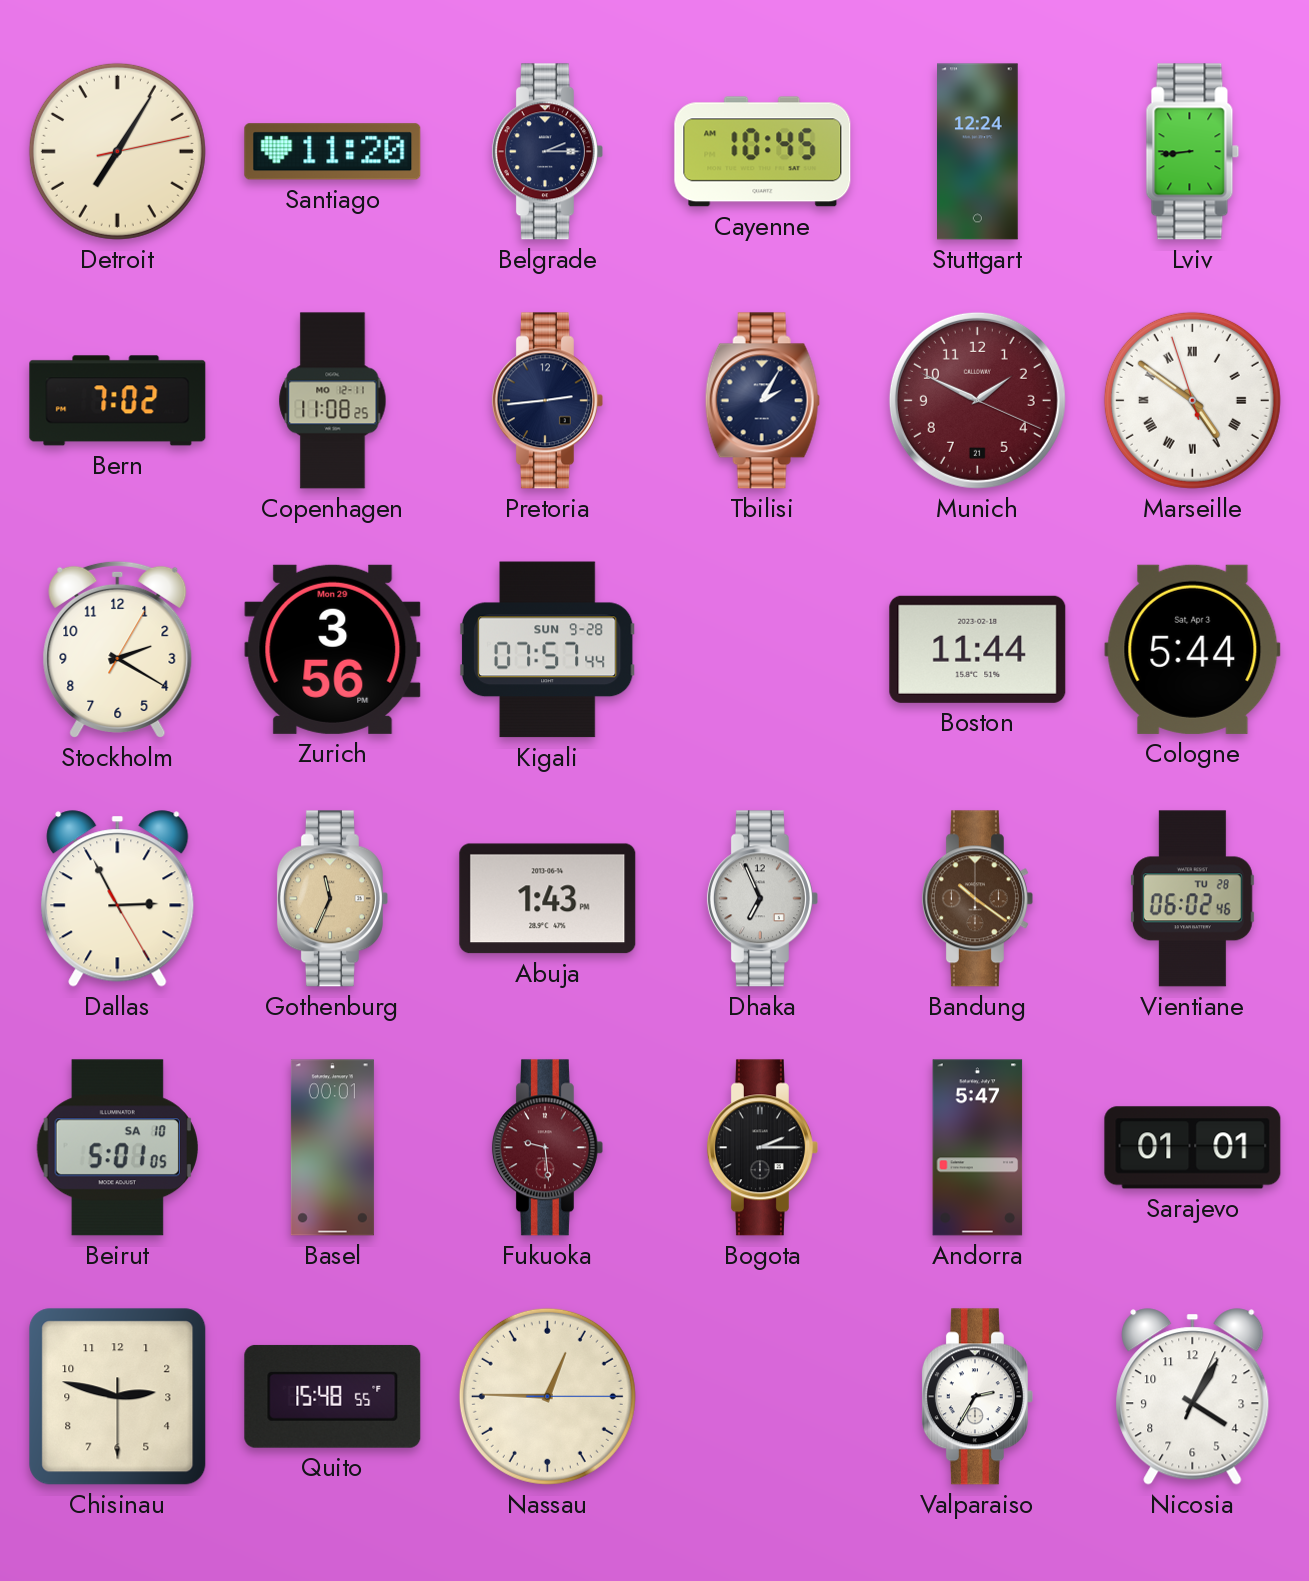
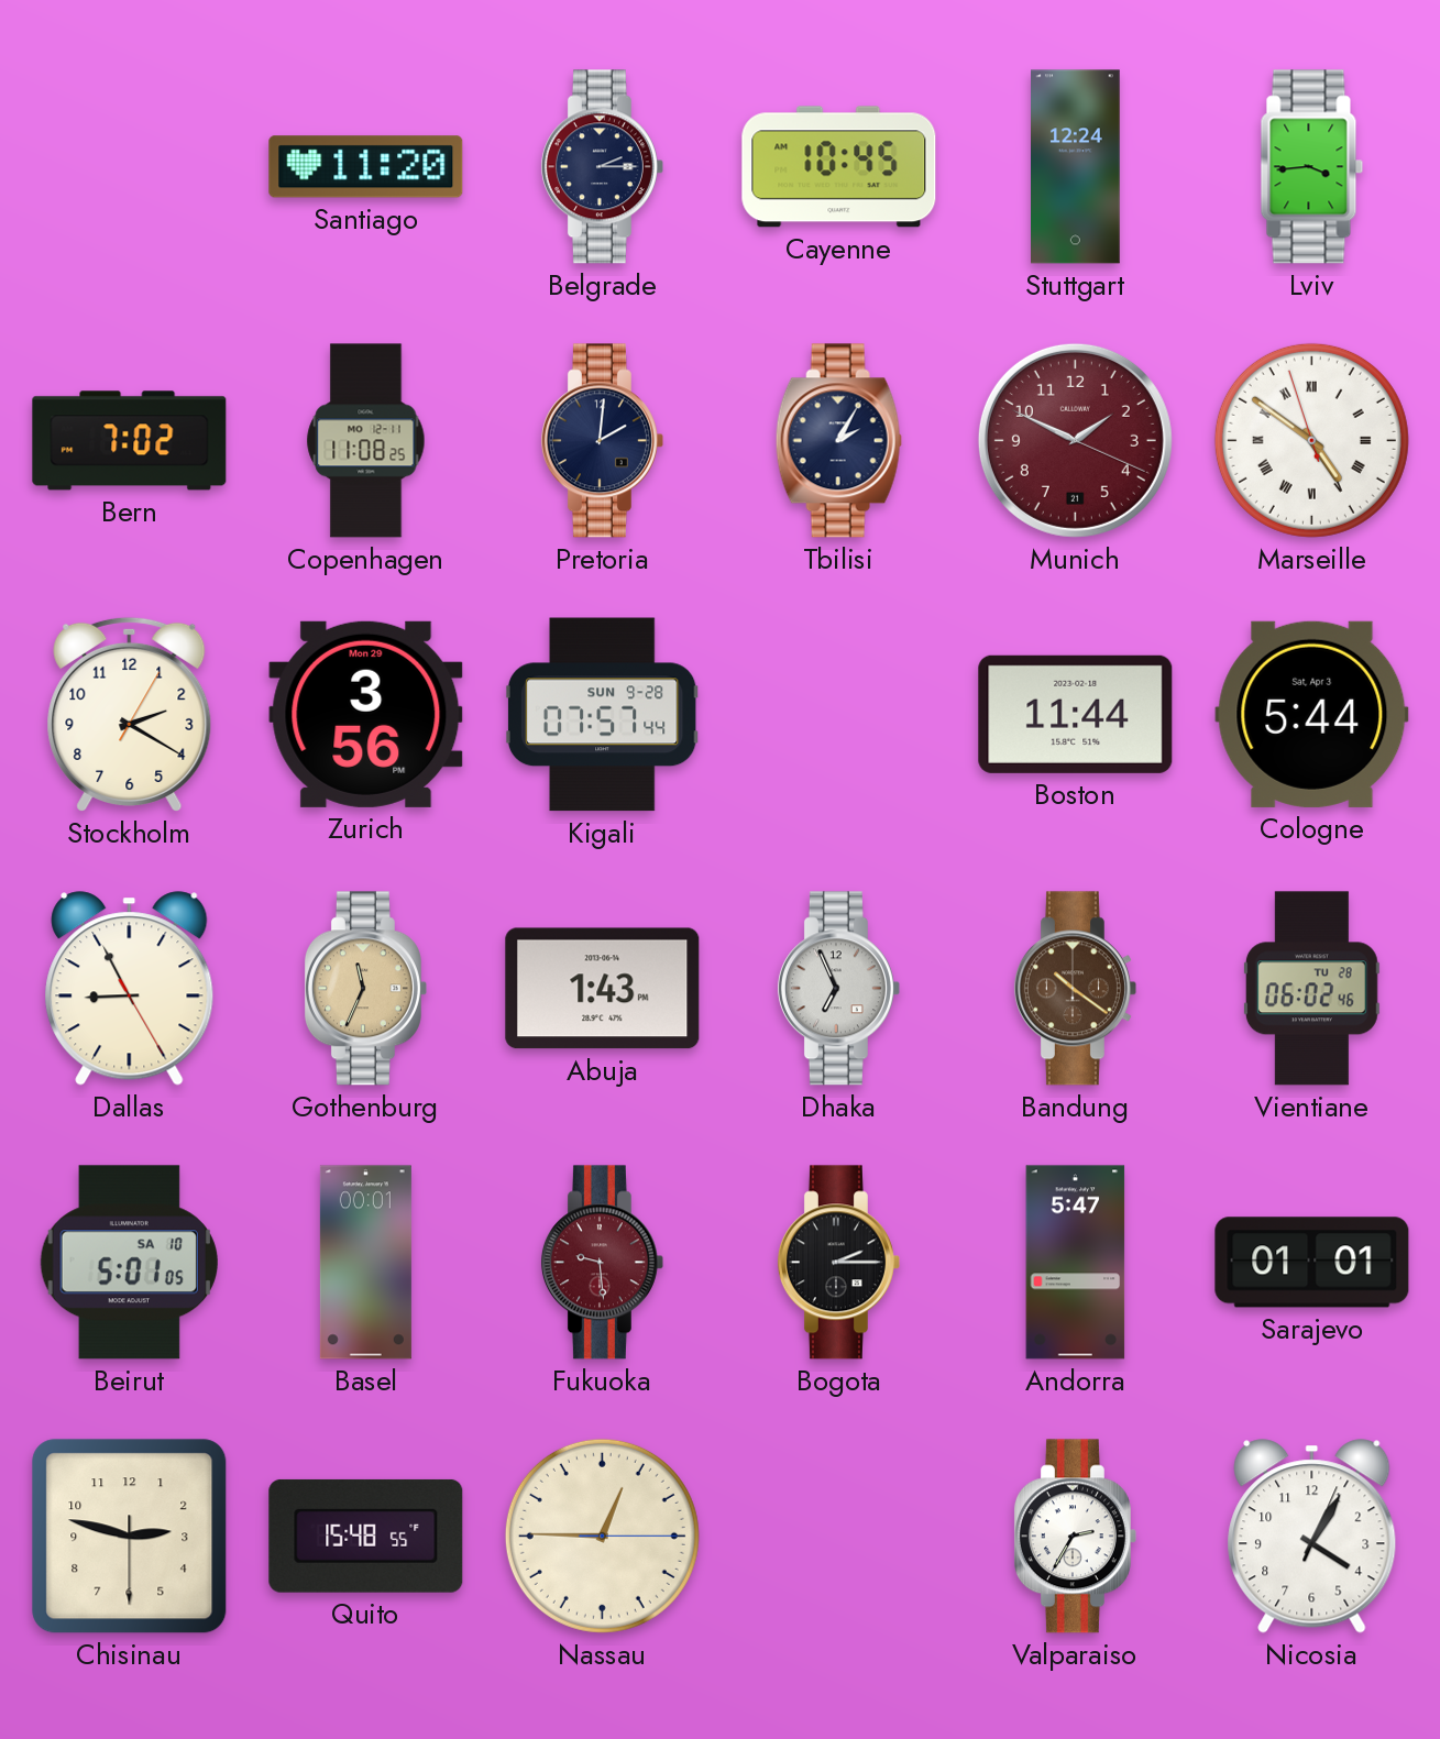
Detroit: 7:05 -> none
Lviv: 8:44 -> 3:44
Pretoria: 2:44 -> 2:01
Dallas: 2:55 -> 8:55
